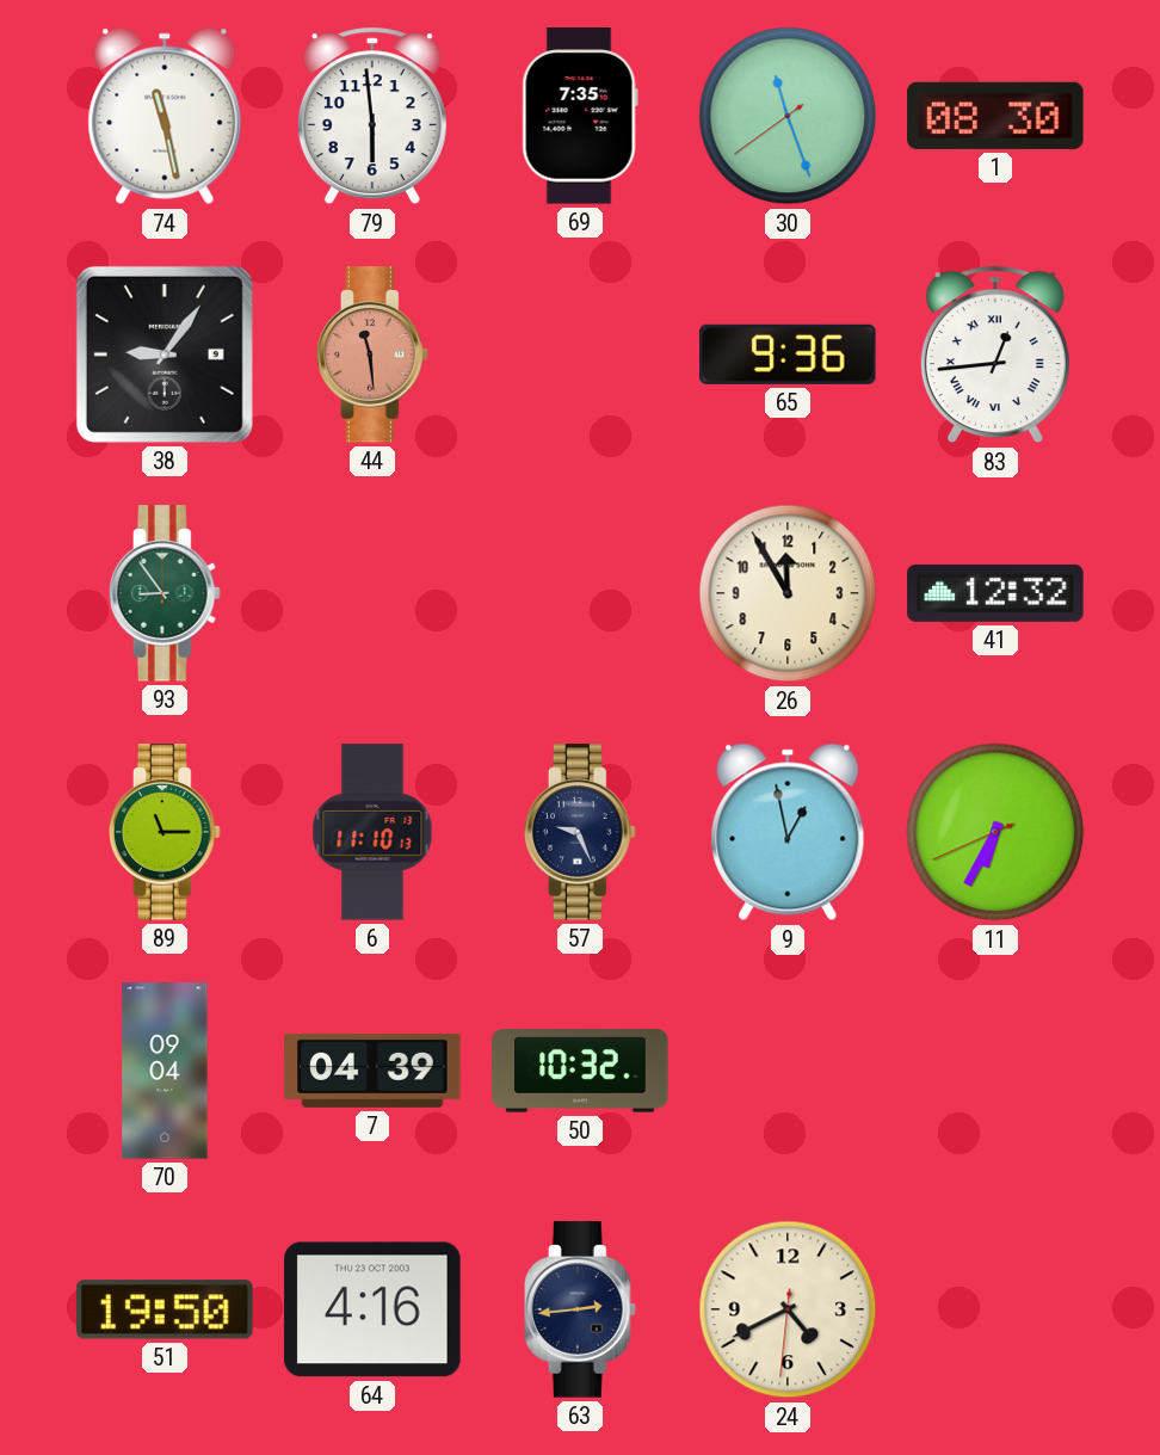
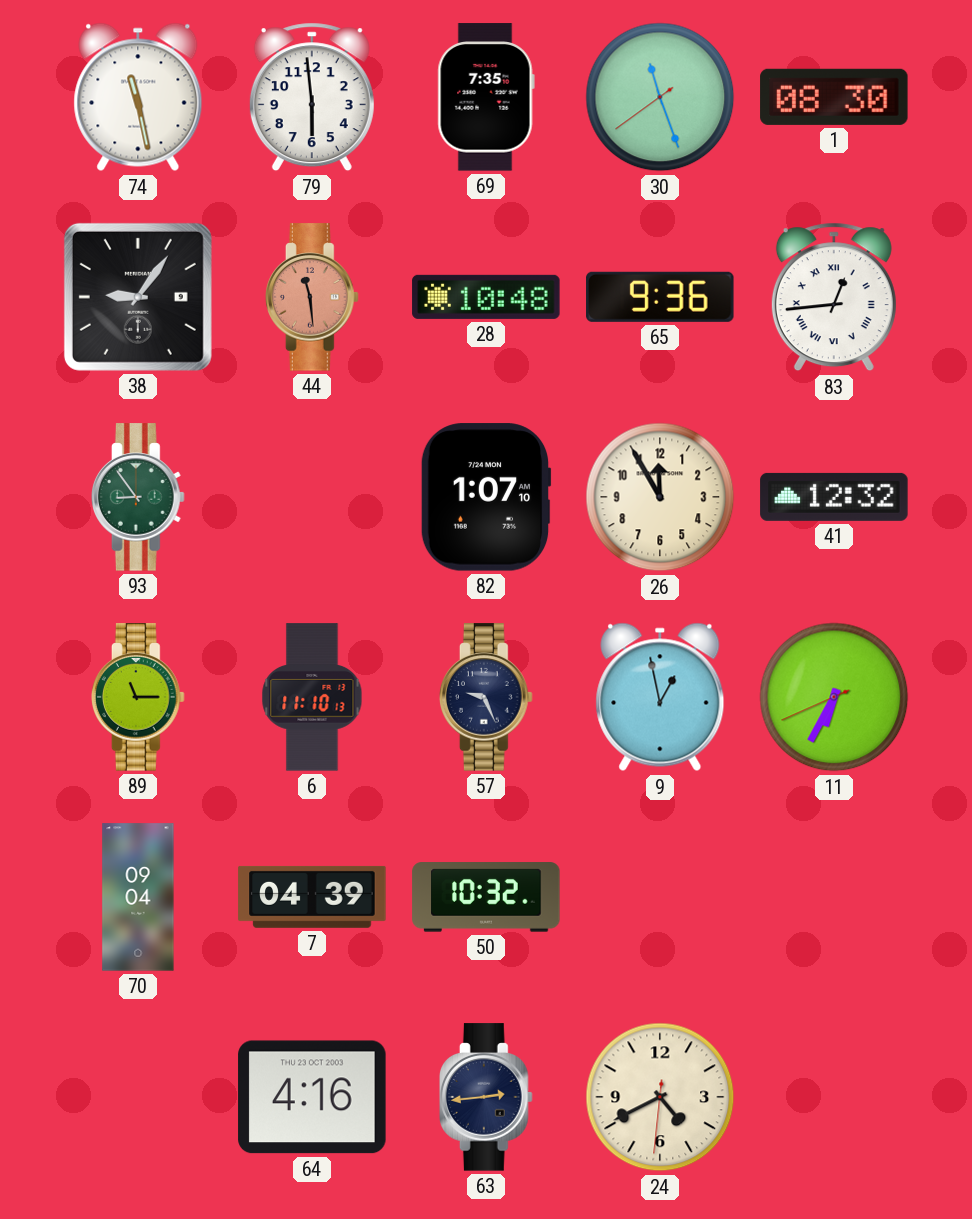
28: none -> 10:48
82: none -> 1:07
51: 19:50 -> none
